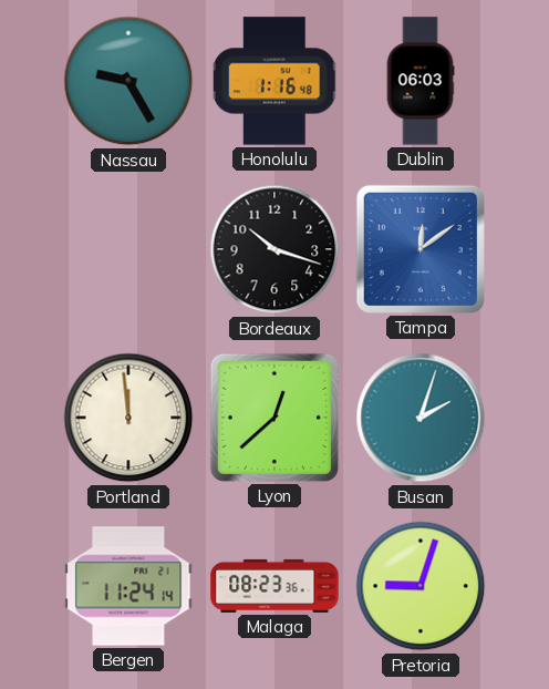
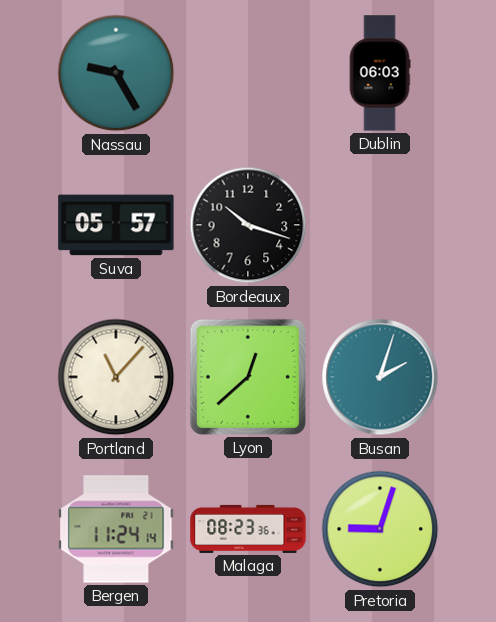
Honolulu: 1:16 -> none
Suva: none -> 05:57
Tampa: 12:09 -> none
Portland: 11:59 -> 11:07
